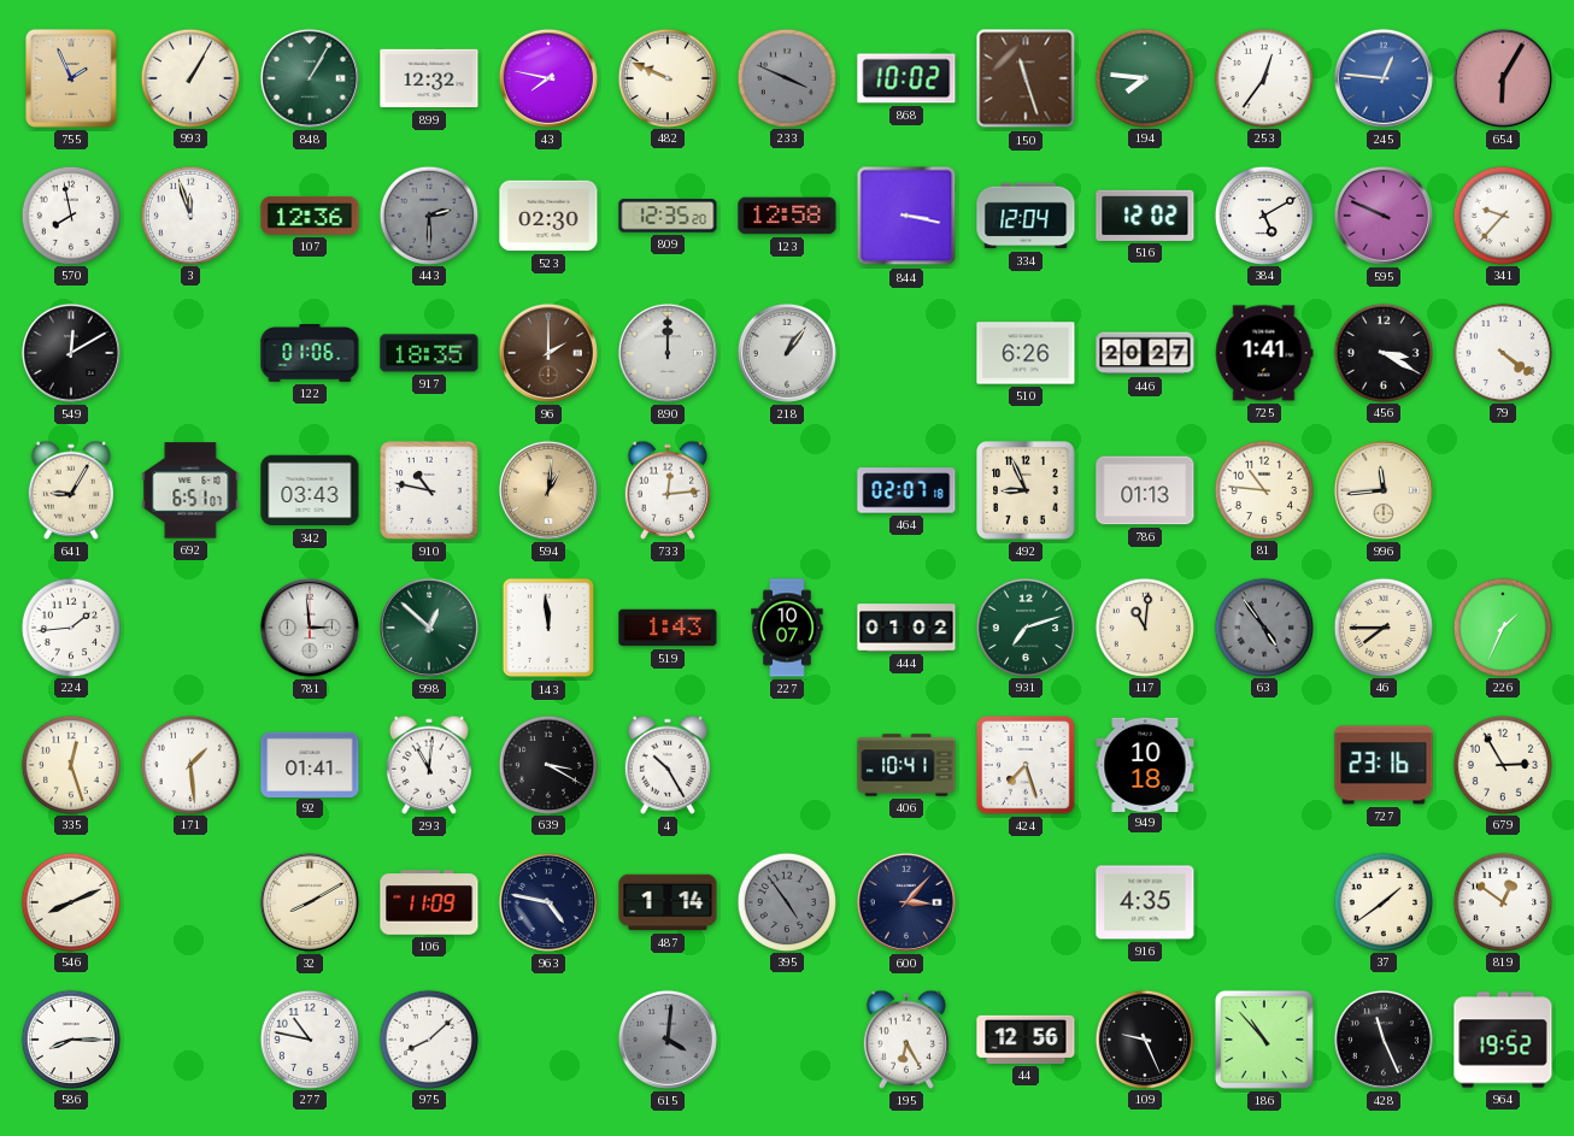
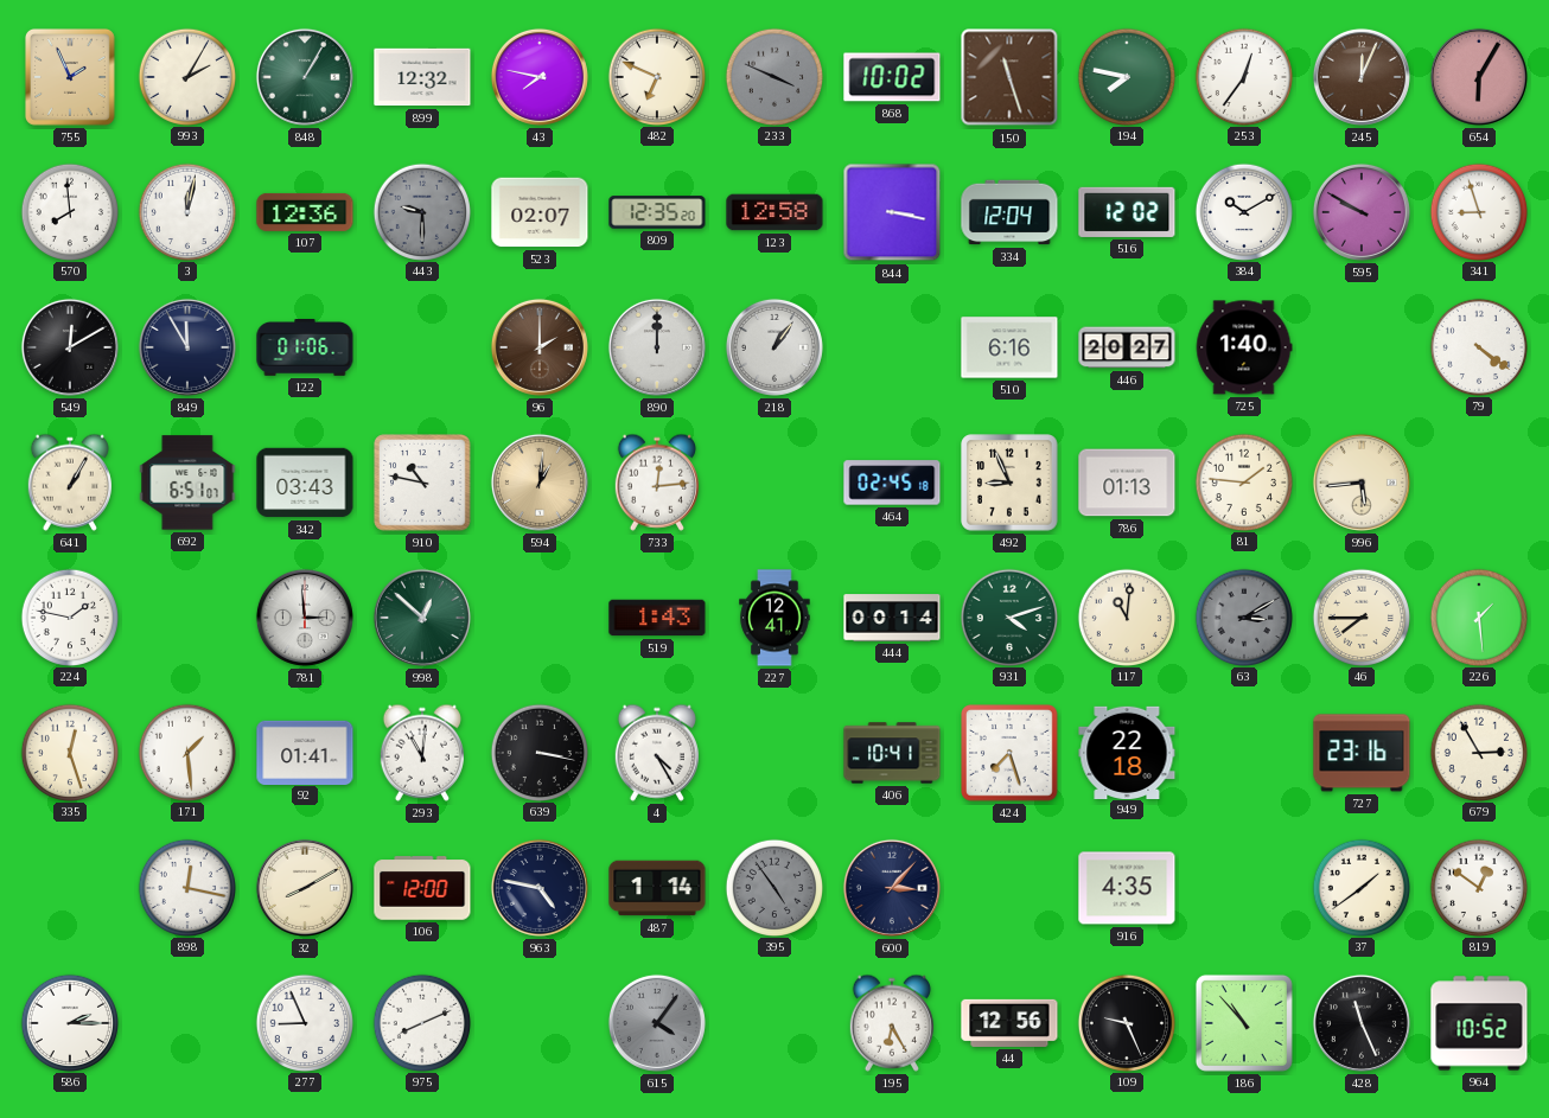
993: 1:05 -> 2:05
482: 9:49 -> 6:49
194: 7:46 -> 7:47
245: 12:46 -> 12:04
245 dial: blue -> brown
570: 7:58 -> 7:59
3: 11:57 -> 12:02
443: 2:30 -> 9:30
523: 02:30 -> 02:07
384: 5:10 -> 10:10
595: 9:49 -> 9:50
341: 9:37 -> 8:57
849: none -> 11:55
917: 18:35 -> none
510: 6:26 -> 6:16
725: 1:41 -> 1:40
456: 3:20 -> none
641: 9:05 -> 1:05
464: 02:07 -> 02:45
81: 10:46 -> 1:46
996: 11:44 -> 5:44
224: 1:44 -> 1:47
143: 11:59 -> none
227: 10:07 -> 12:41
444: 01:02 -> 00:14
931: 7:12 -> 4:12
63: 4:54 -> 3:10
226: 1:34 -> 1:29
639: 3:20 -> 3:17
4: 10:25 -> 4:25
949: 10:18 -> 22:18
546: 8:11 -> none
898: none -> 12:17
106: 11:09 -> 12:00
586: 8:15 -> 2:15
277: 10:47 -> 8:56
975: 8:08 -> 8:11
615: 4:01 -> 4:06
964: 19:52 -> 10:52
